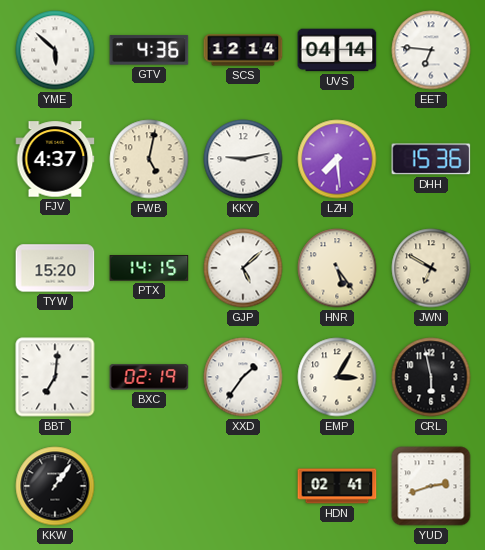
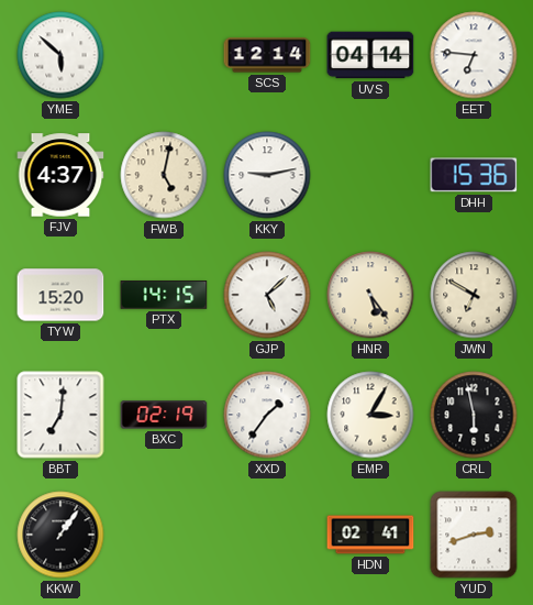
GTV: 4:36 -> none
LZH: 7:29 -> none
